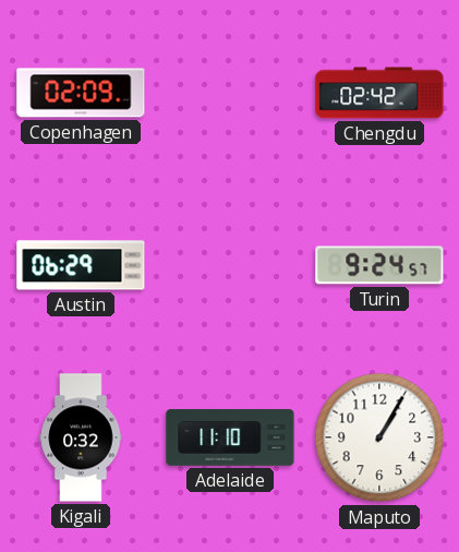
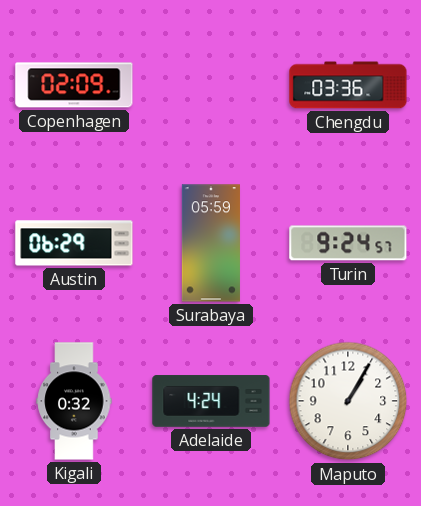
Chengdu: 02:42 -> 03:36
Surabaya: none -> 05:59
Adelaide: 11:10 -> 4:24
